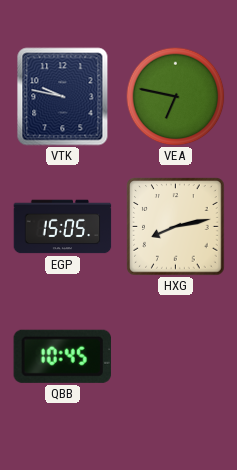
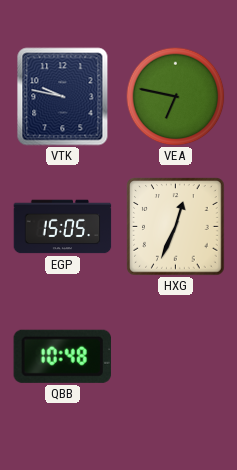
HXG: 8:13 -> 12:34
QBB: 10:45 -> 10:48
